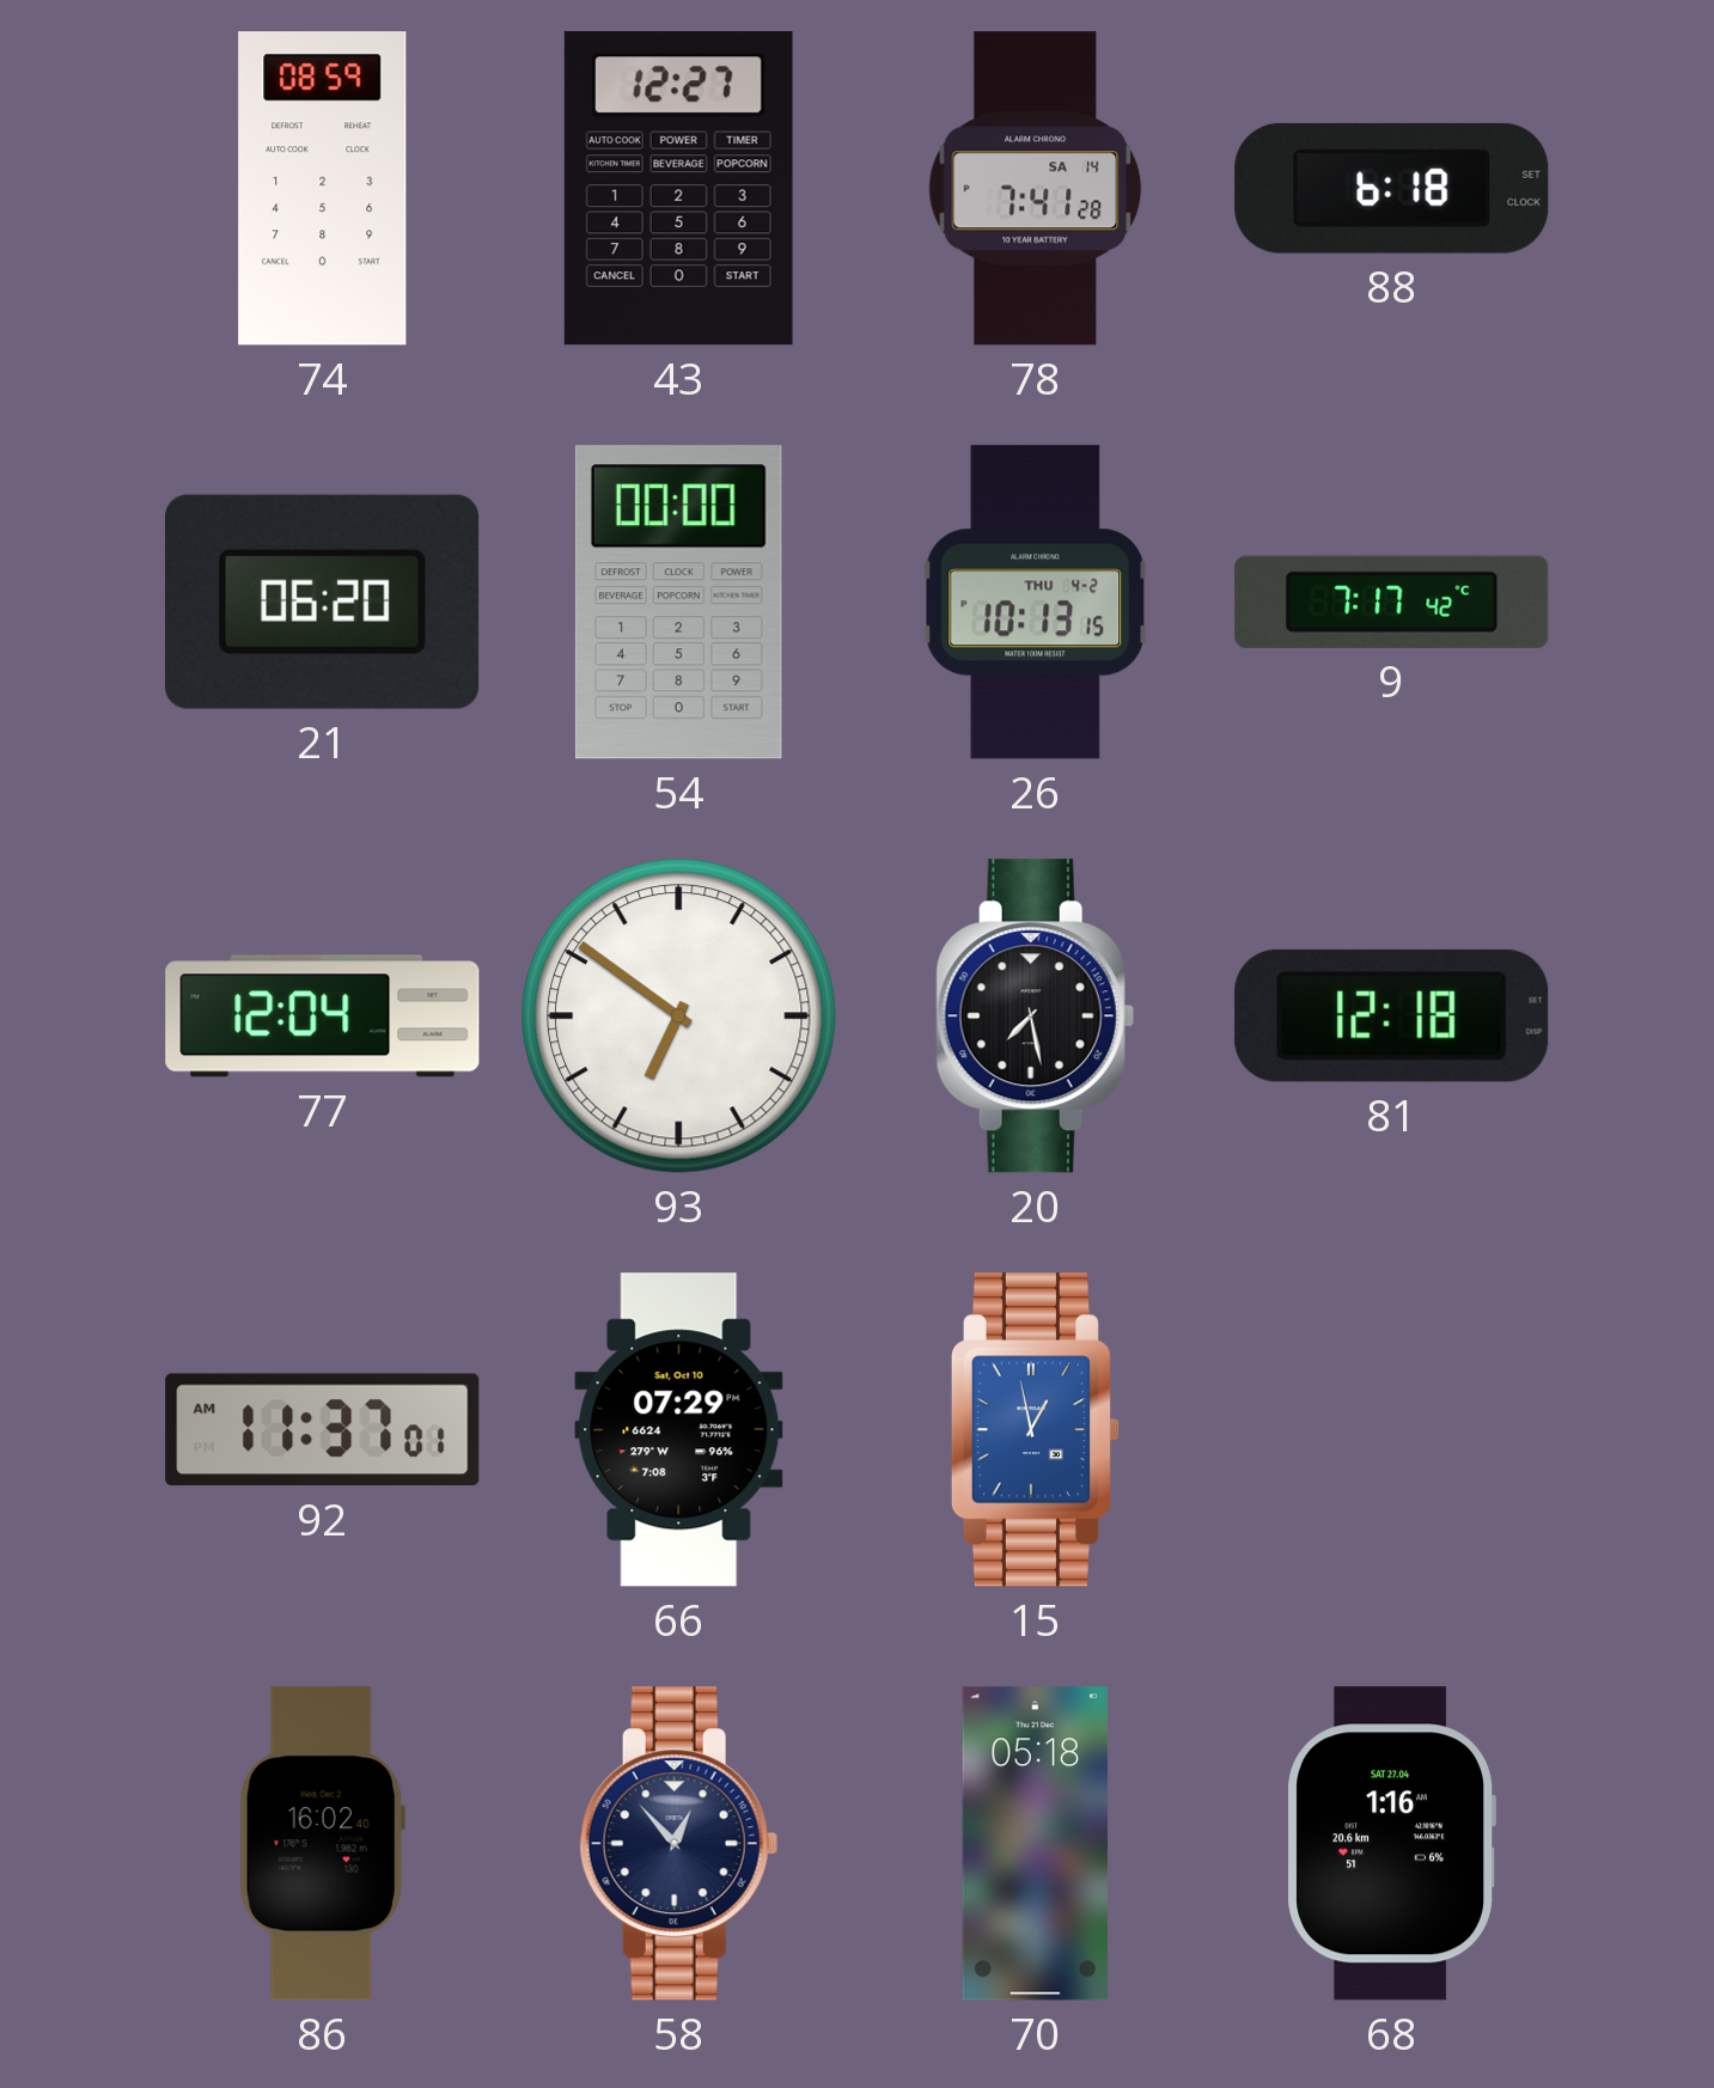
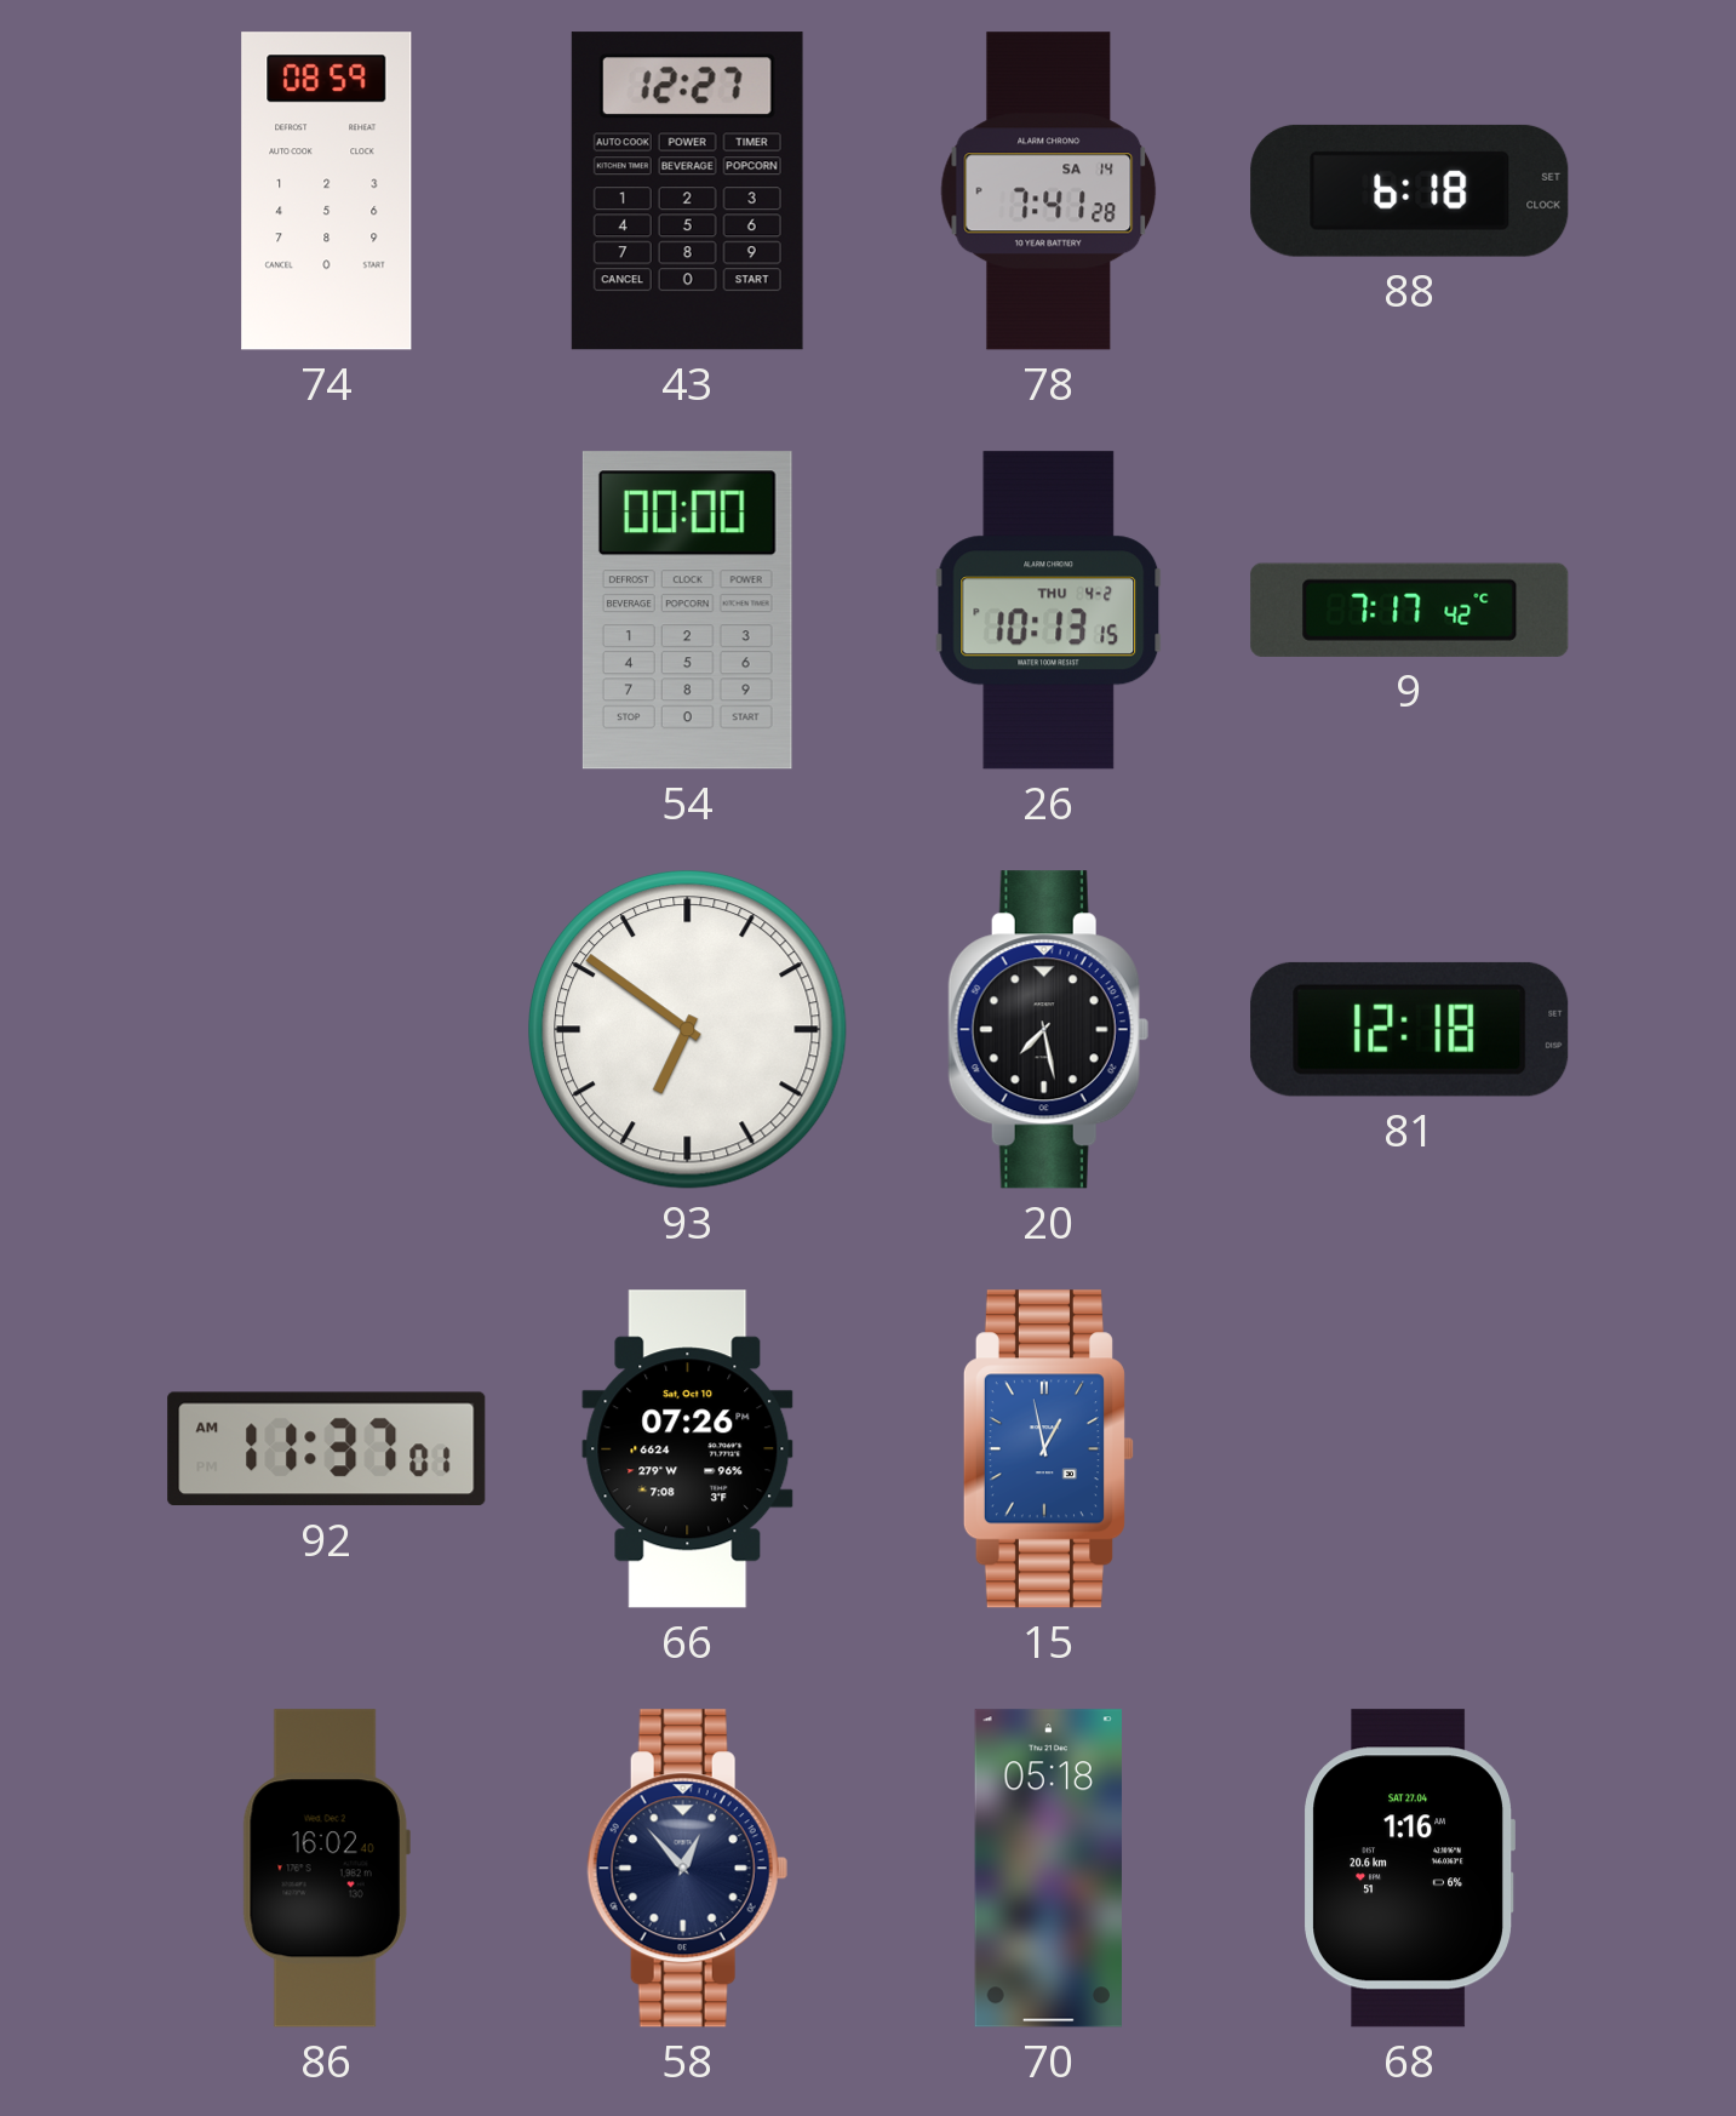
21: 06:20 -> none
77: 12:04 -> none
66: 07:29 -> 07:26
